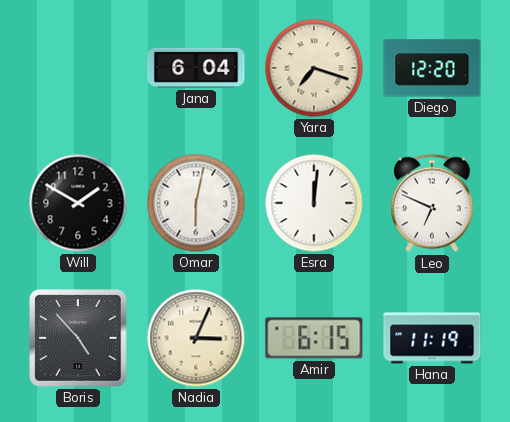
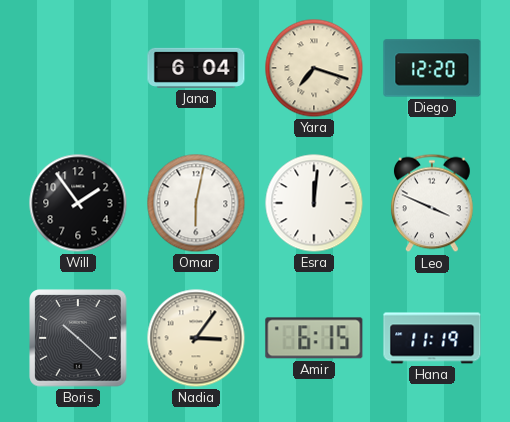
Will: 1:50 -> 1:54
Leo: 6:49 -> 3:49
Boris: 4:53 -> 10:22
Nadia: 3:04 -> 3:06
